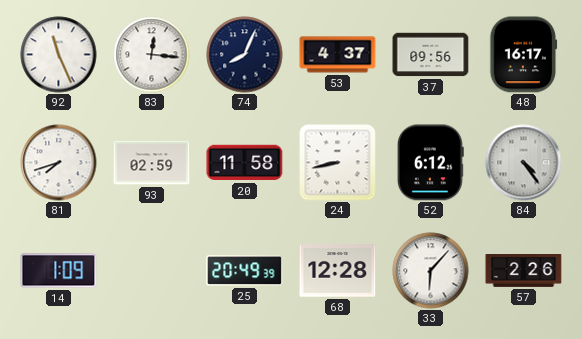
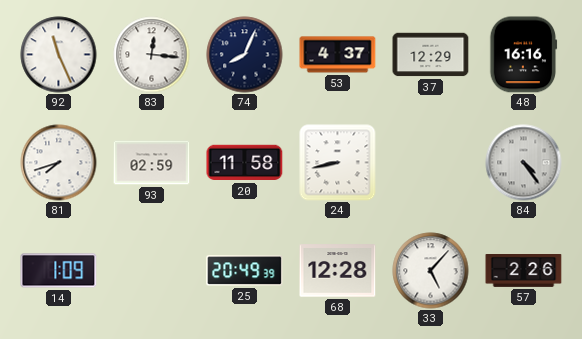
37: 09:56 -> 12:29
48: 16:17 -> 16:16
52: 6:12 -> none
33: 6:07 -> 5:07
